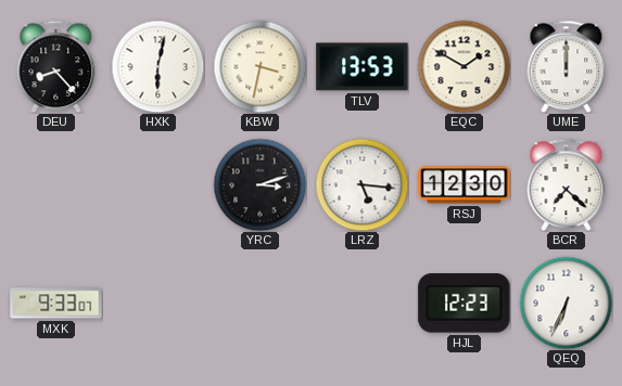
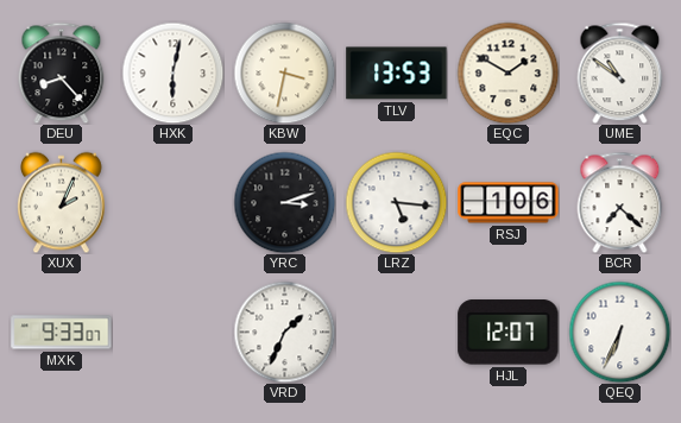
UME: 12:00 -> 10:51
XUX: none -> 2:04
RSJ: 12:30 -> 1:06
VRD: none -> 1:34
HJL: 12:23 -> 12:07
